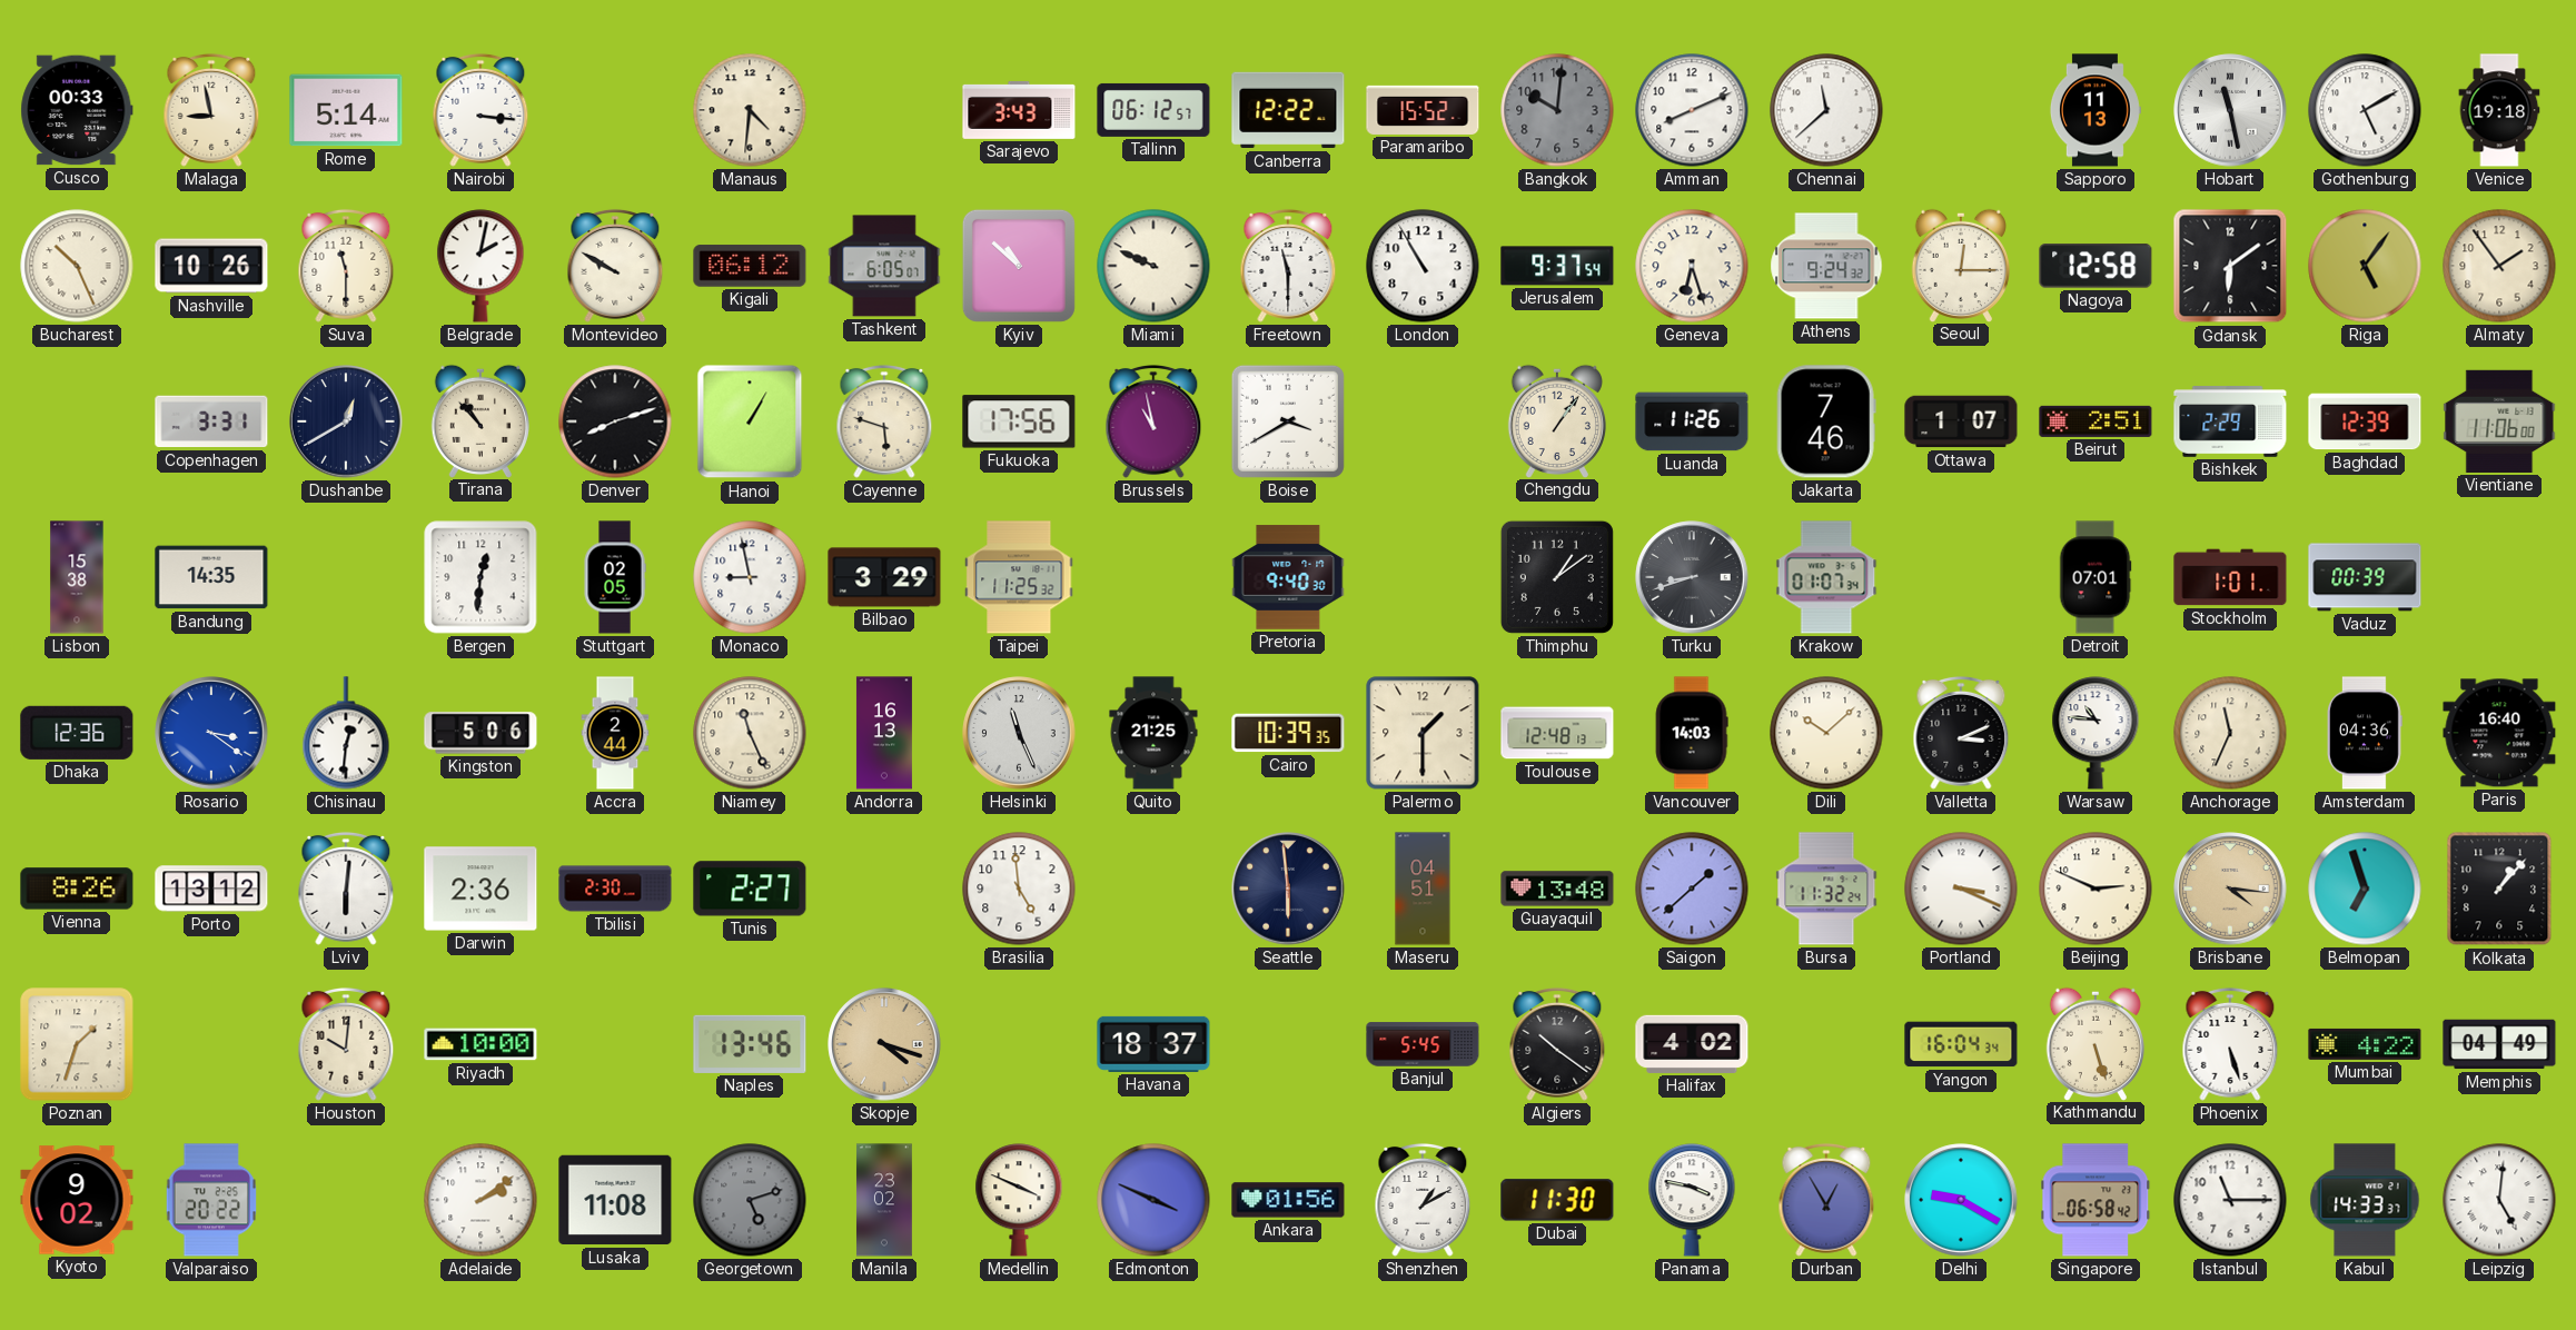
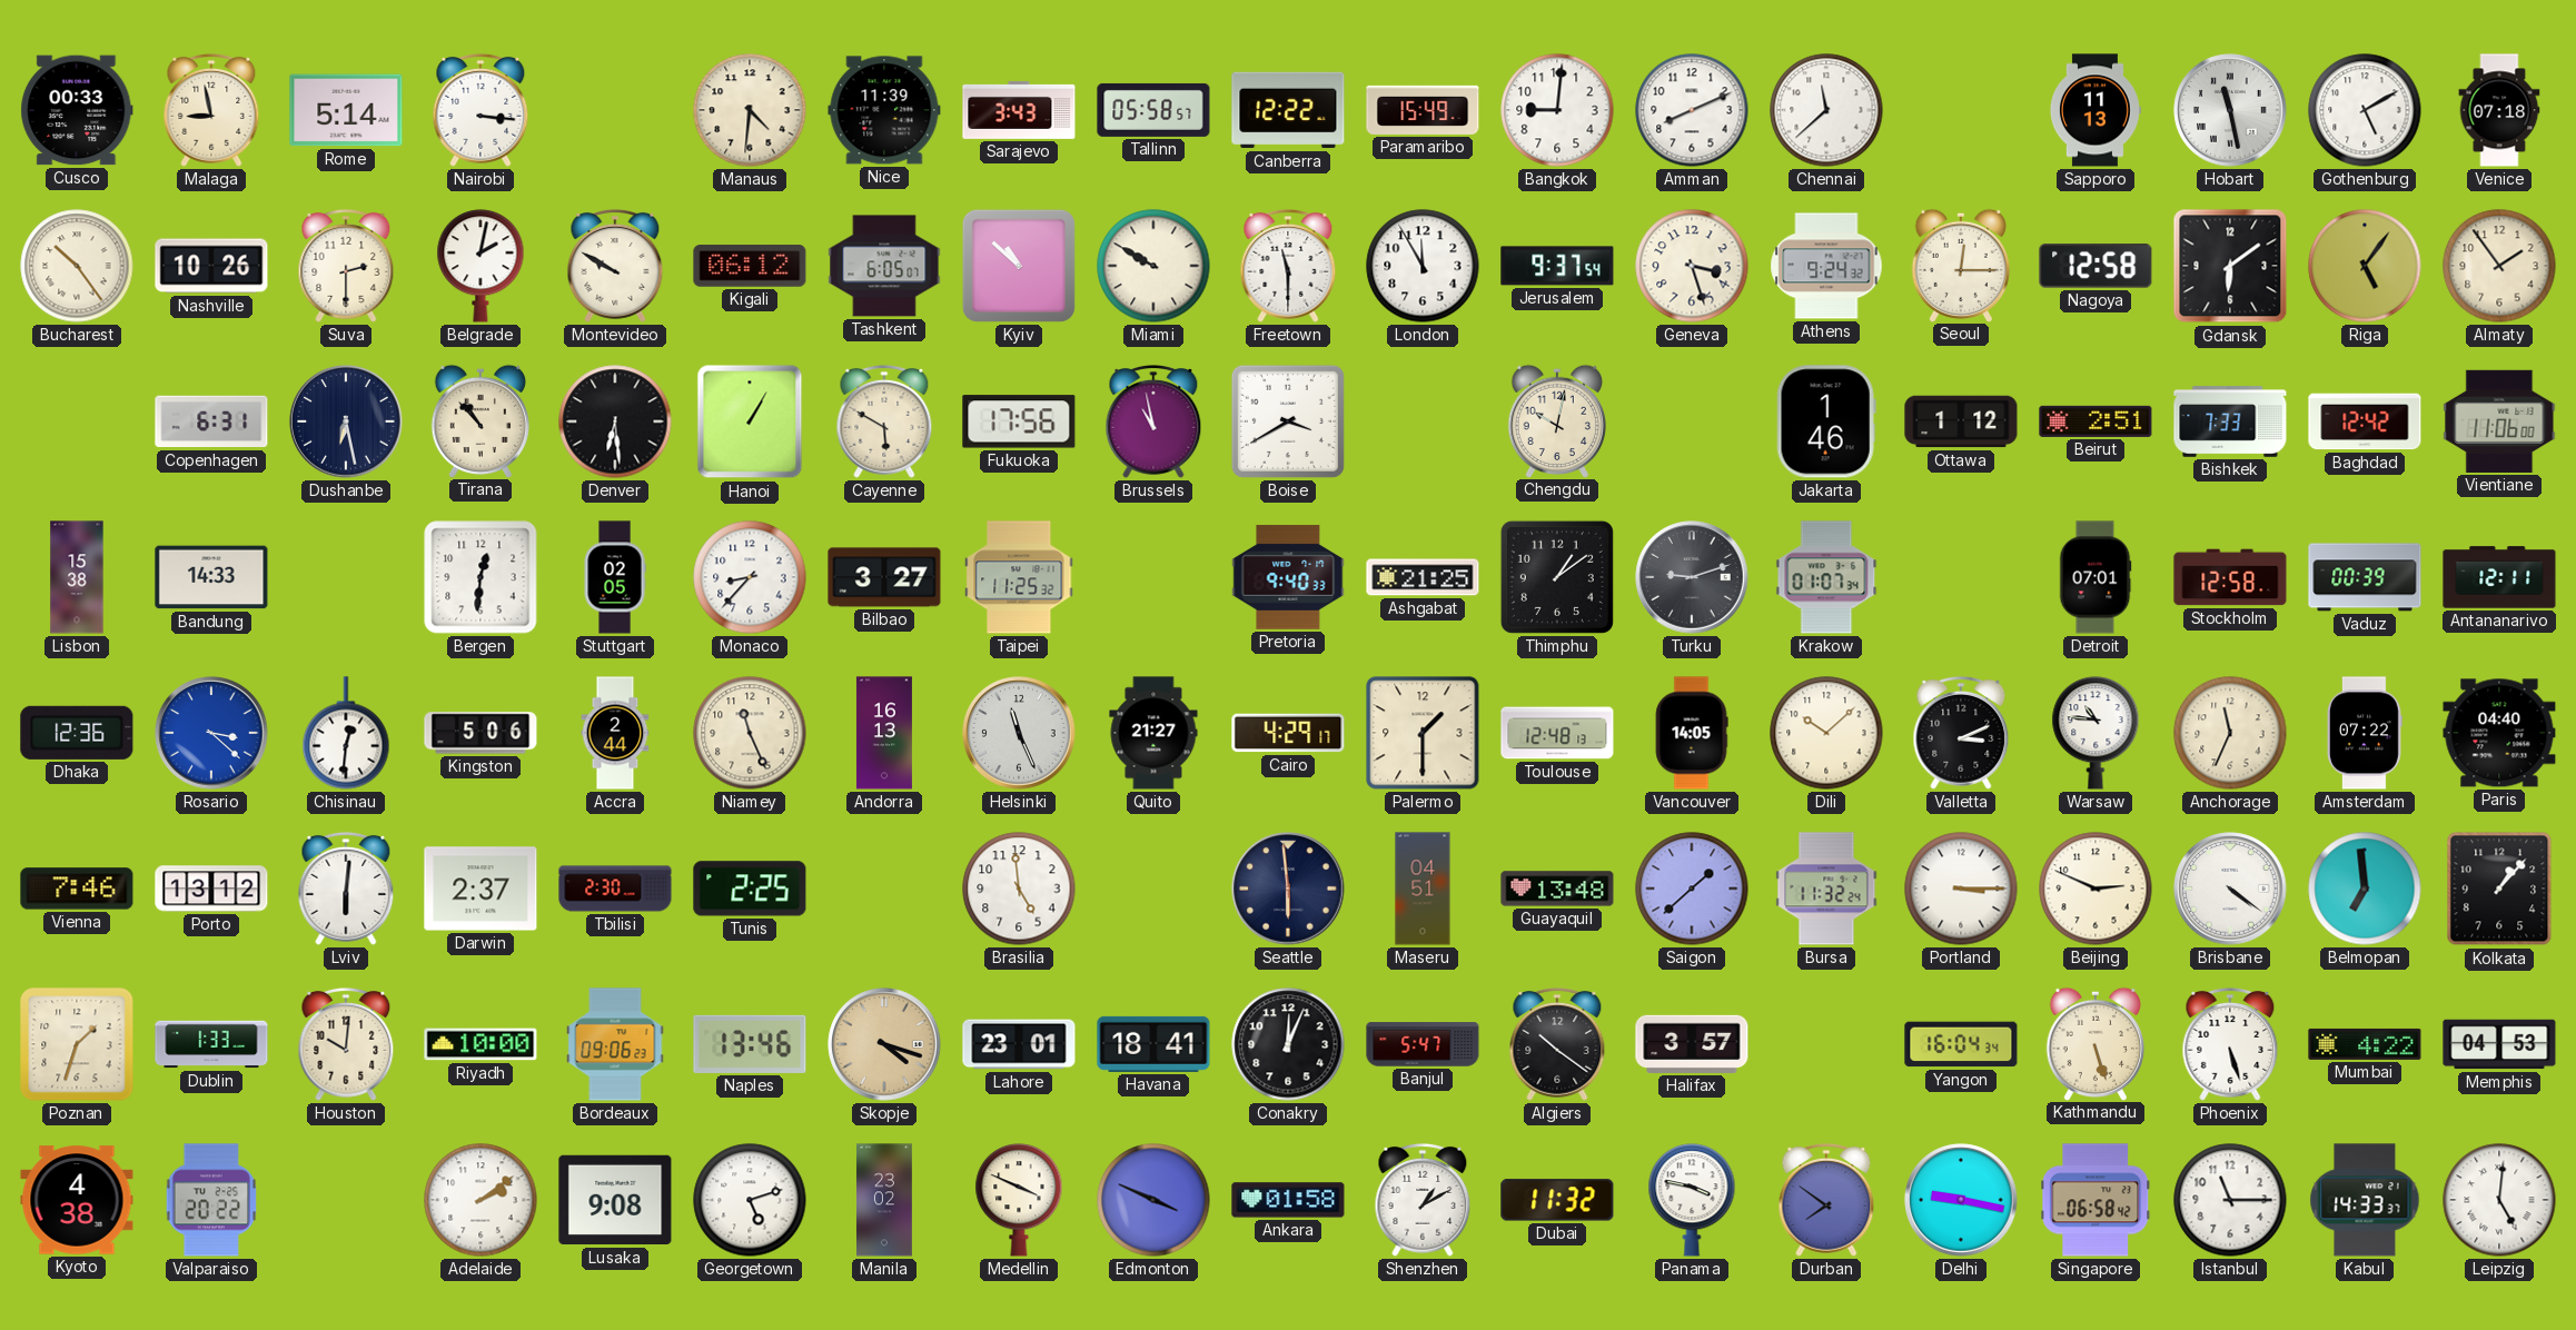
Nice: none -> 11:39
Tallinn: 06:12 -> 05:58
Paramaribo: 15:52 -> 15:49
Bangkok: 10:01 -> 9:01
Bangkok dial: grey -> white
Venice: 19:18 -> 07:18
Bucharest: 10:26 -> 10:24
Suva: 11:30 -> 2:30
Miami: 9:49 -> 9:50
London: 10:55 -> 11:55
Geneva: 6:27 -> 3:27
Copenhagen: 3:31 -> 6:31
Dushanbe: 12:40 -> 6:28
Denver: 8:12 -> 6:29
Cayenne: 5:48 -> 5:50
Chengdu: 1:06 -> 10:02
Luanda: 11:26 -> none
Jakarta: 7:46 -> 1:46
Ottawa: 1:07 -> 1:12
Bishkek: 2:29 -> 7:33
Baghdad: 12:39 -> 12:42
Bandung: 14:35 -> 14:33
Monaco: 8:58 -> 8:37
Bilbao: 3:29 -> 3:27
Pretoria: 9:40:30 -> 9:40:33
Ashgabat: none -> 21:25
Turku: 8:42 -> 9:12
Stockholm: 1:01 -> 12:58
Antananarivo: none -> 12:11
Rosario: 3:21 -> 3:22
Quito: 21:25 -> 21:27
Cairo: 10:39 -> 4:29
Vancouver: 14:03 -> 14:05
Amsterdam: 04:36 -> 07:22
Paris: 16:40 -> 04:40
Vienna: 8:26 -> 7:46
Darwin: 2:36 -> 2:37
Tunis: 2:27 -> 2:25
Portland: 3:19 -> 3:15
Brisbane: 4:16 -> 4:21
Brisbane dial: champagne -> white
Belmopan: 6:57 -> 6:59
Dublin: none -> 1:33
Bordeaux: none -> 09:06
Lahore: none -> 23:01
Havana: 18:37 -> 18:41
Conakry: none -> 12:04
Banjul: 5:45 -> 5:47
Halifax: 4:02 -> 3:57
Memphis: 04:49 -> 04:53
Kyoto: 9:02 -> 4:38
Lusaka: 11:08 -> 9:08
Georgetown dial: grey -> white
Ankara: 01:56 -> 01:58
Dubai: 11:30 -> 11:32
Durban: 12:55 -> 7:51
Delhi: 9:20 -> 9:17
